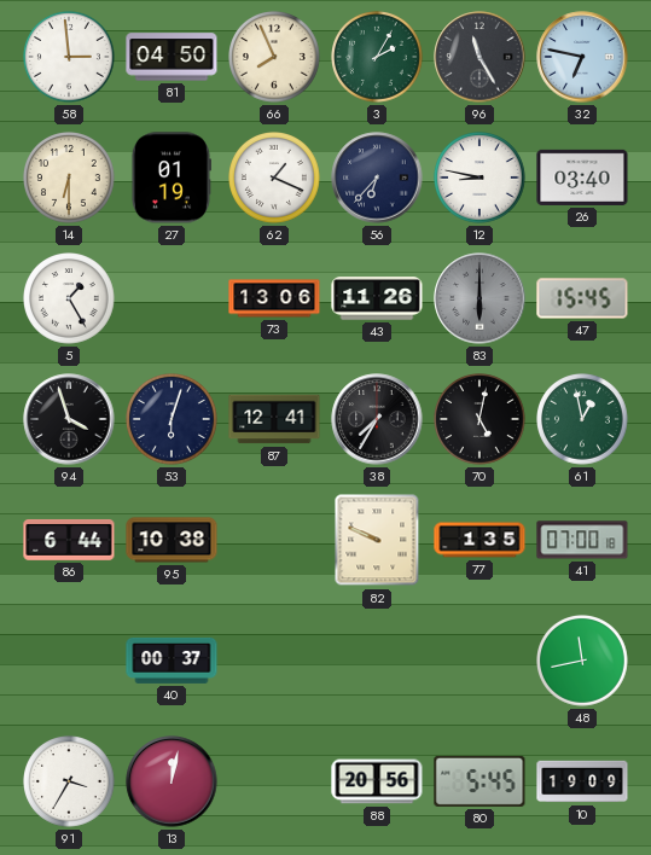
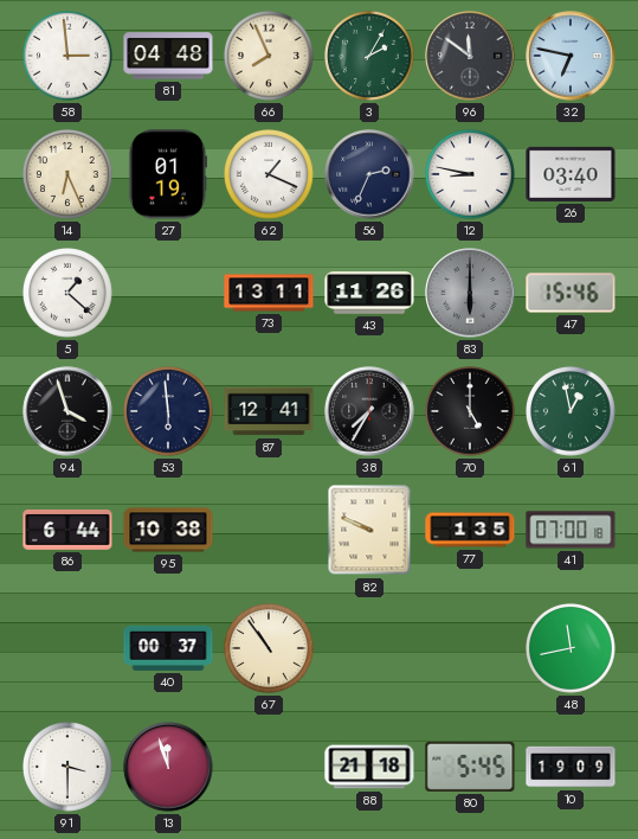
81: 04:50 -> 04:48
96: 11:25 -> 11:51
14: 6:30 -> 6:26
56: 6:37 -> 2:34
5: 1:25 -> 1:22
73: 13:06 -> 13:11
47: 15:45 -> 15:46
53: 6:03 -> 5:59
70: 5:02 -> 5:00
67: none -> 10:54
91: 3:35 -> 3:30
13: 12:02 -> 11:57
88: 20:56 -> 21:18
